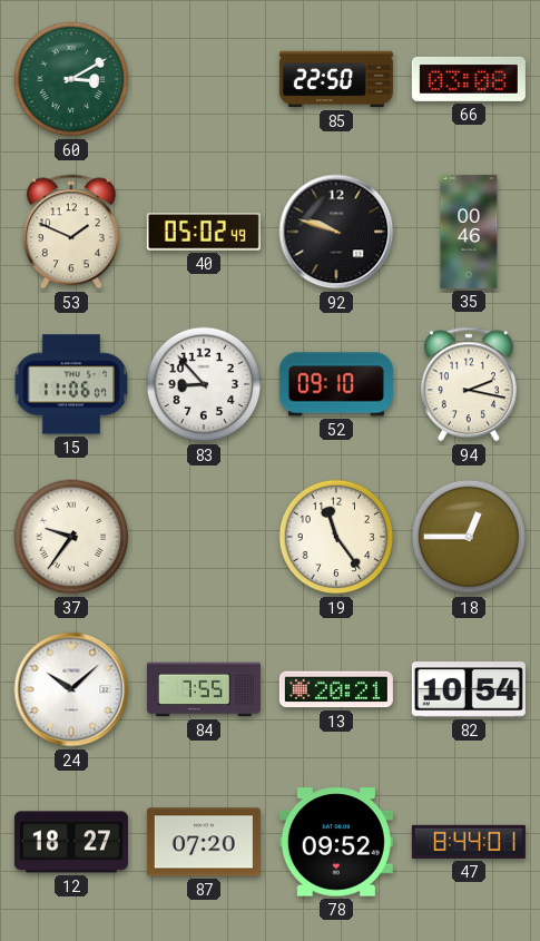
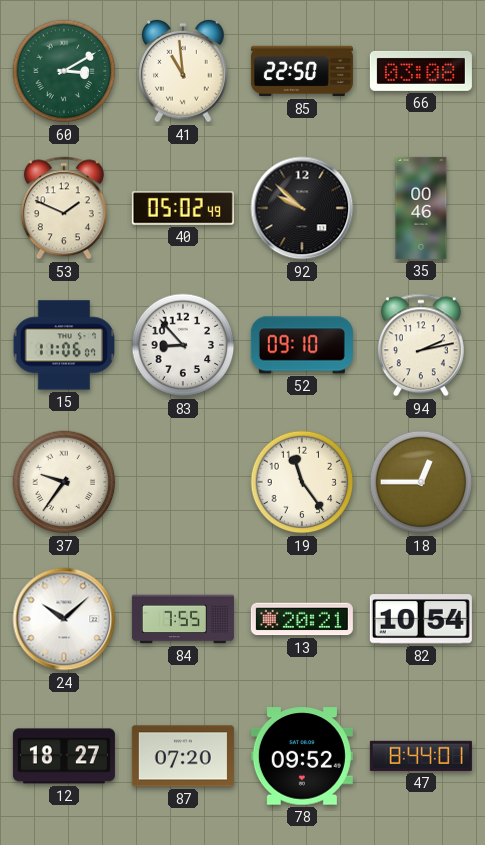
41: none -> 10:59
92: 9:48 -> 9:52
94: 2:17 -> 2:13
